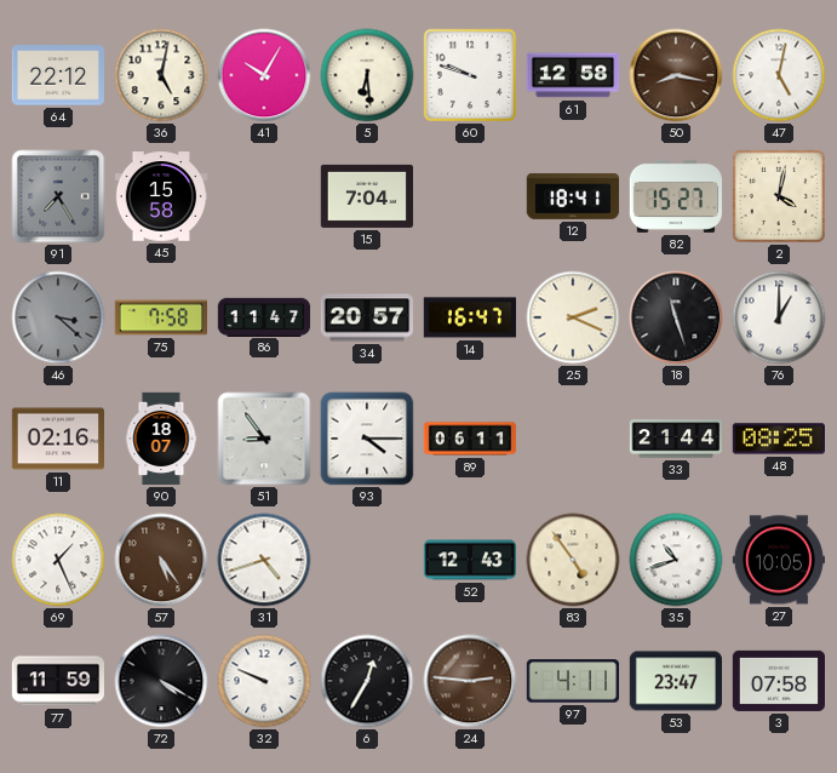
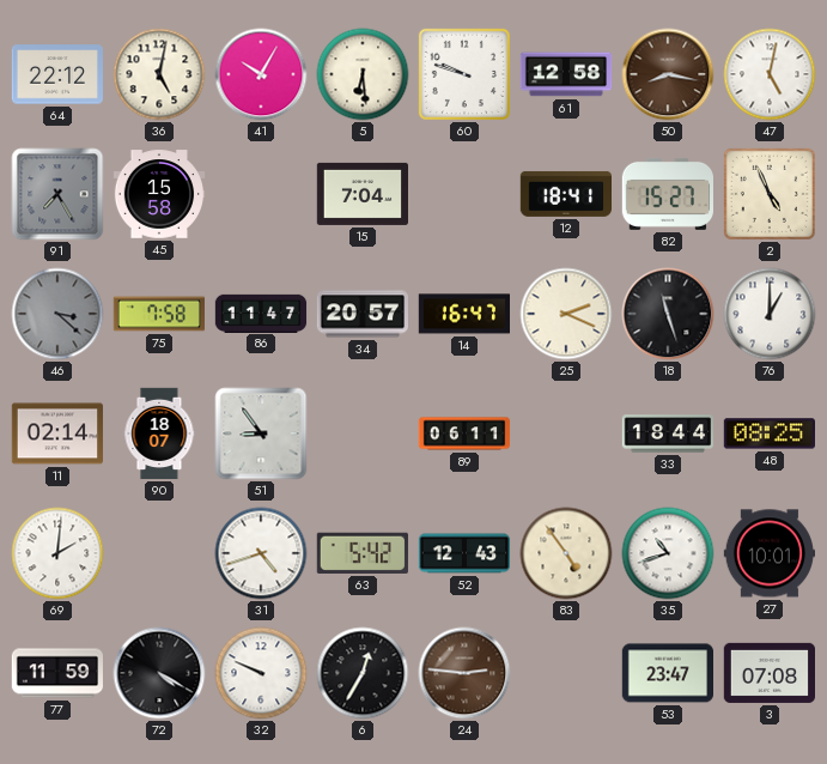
2: 4:02 -> 4:56
11: 02:16 -> 02:14
93: 4:15 -> none
33: 21:44 -> 18:44
69: 1:26 -> 2:01
57: 5:24 -> none
63: none -> 5:42
27: 10:05 -> 10:01
97: 4:11 -> none
3: 07:58 -> 07:08
